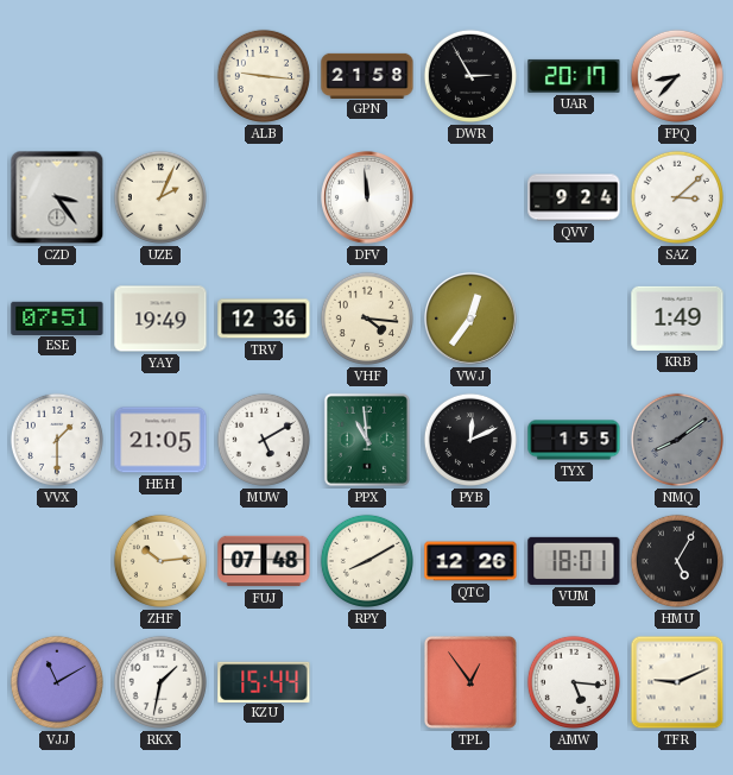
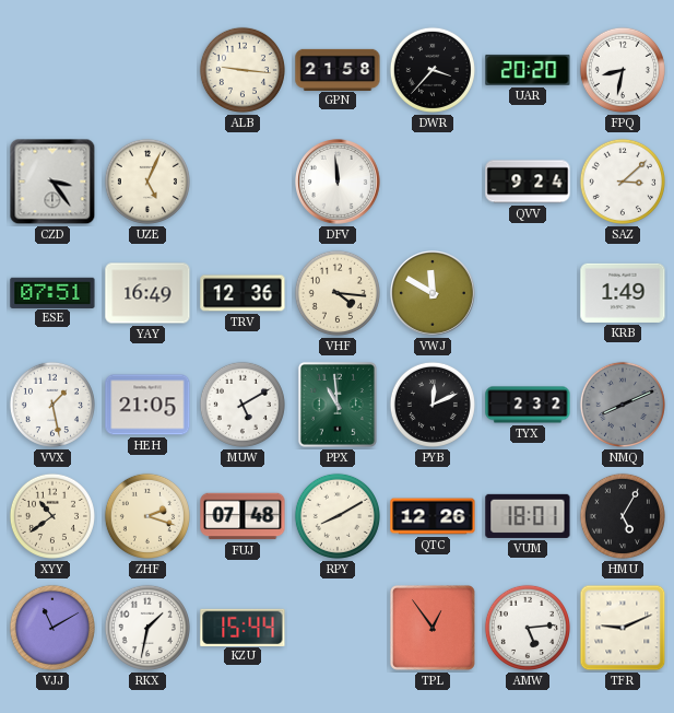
DWR: 2:55 -> 3:37
UAR: 20:17 -> 20:20
FPQ: 8:37 -> 8:32
UZE: 2:04 -> 5:04
YAY: 19:49 -> 16:49
VWJ: 12:36 -> 11:50
VVX: 1:30 -> 1:28
TYX: 1:55 -> 2:32
NMQ: 8:09 -> 8:11
XYY: none -> 10:39
ZHF: 10:14 -> 2:18
AMW: 5:16 -> 5:14
